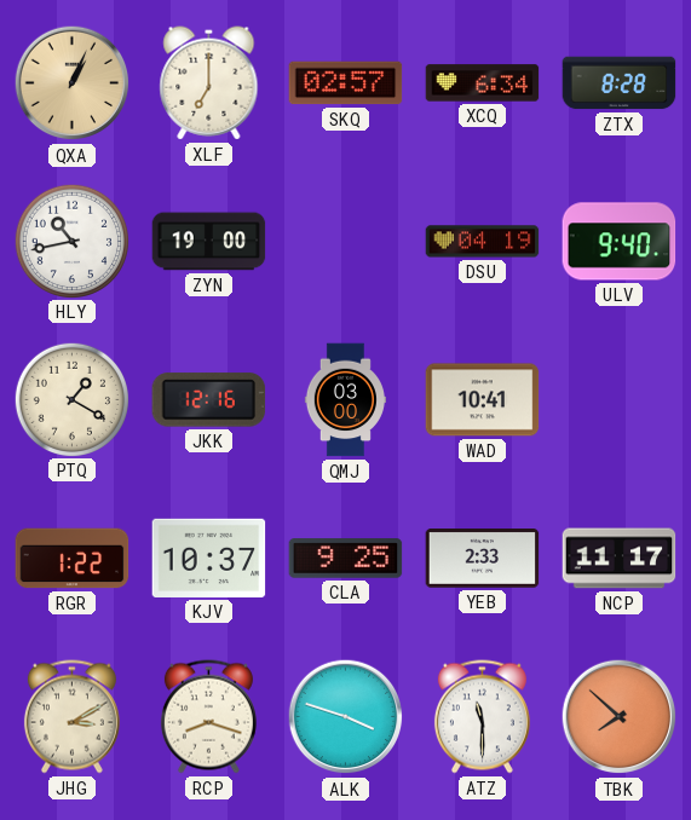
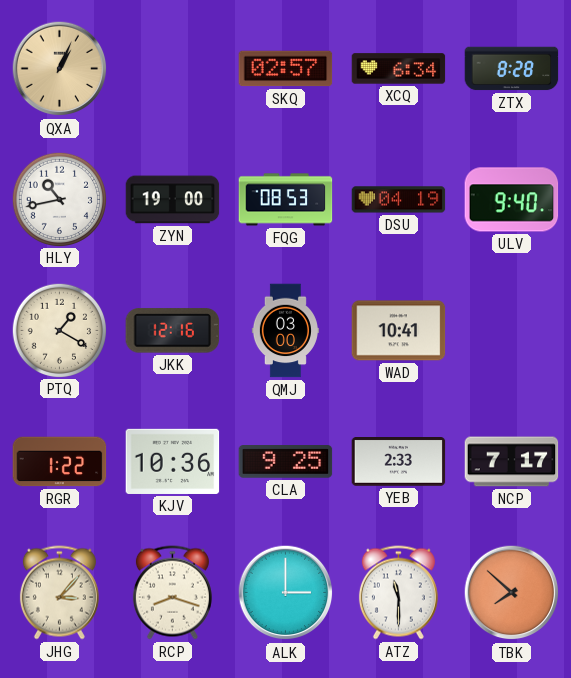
XLF: 7:00 -> none
FQG: none -> 08:53
KJV: 10:37 -> 10:36
NCP: 11:17 -> 7:17
JHG: 3:10 -> 3:07
ALK: 3:48 -> 3:00
